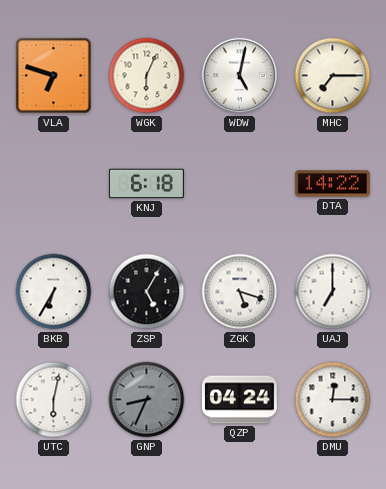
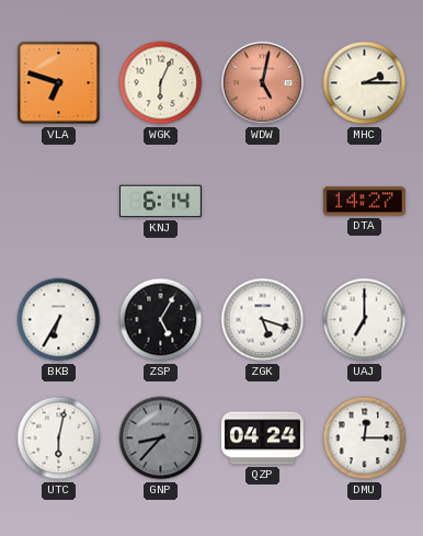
WDW dial: white -> salmon
MHC: 7:15 -> 2:15
KNJ: 6:18 -> 6:14
DTA: 14:22 -> 14:27
GNP: 8:34 -> 8:37
